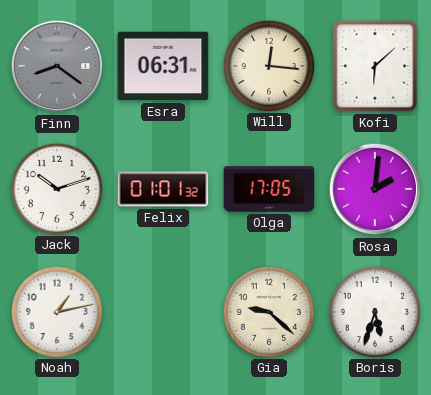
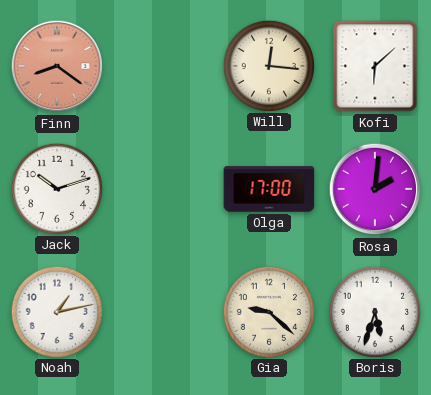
Finn dial: grey -> salmon
Esra: 06:31 -> none
Felix: 01:01 -> none
Olga: 17:05 -> 17:00
